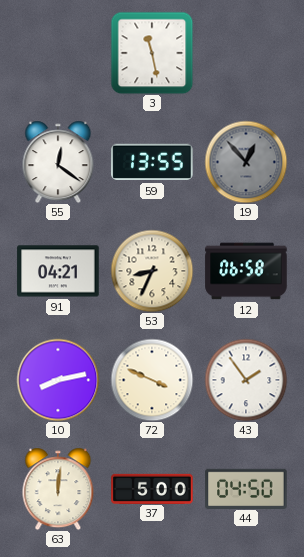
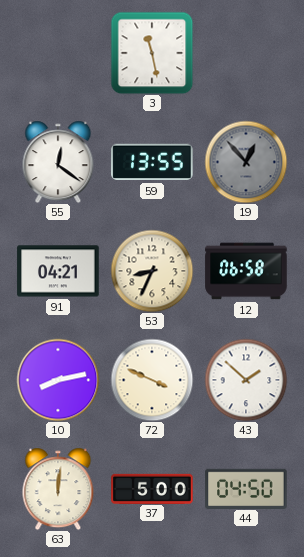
43: 1:54 -> 1:52
